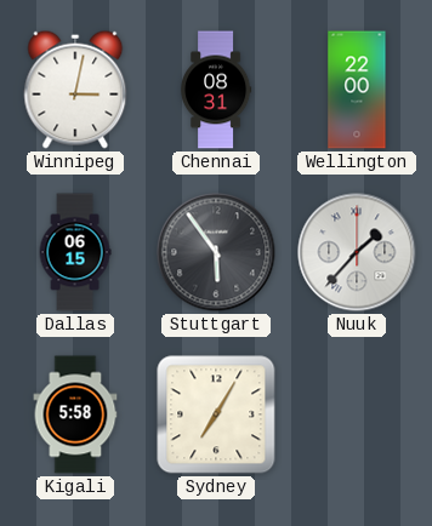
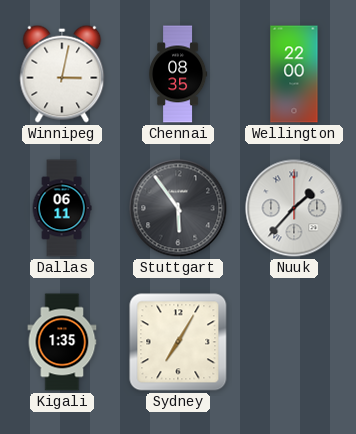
Chennai: 08:31 -> 08:35
Dallas: 06:15 -> 06:11
Kigali: 5:58 -> 1:35
